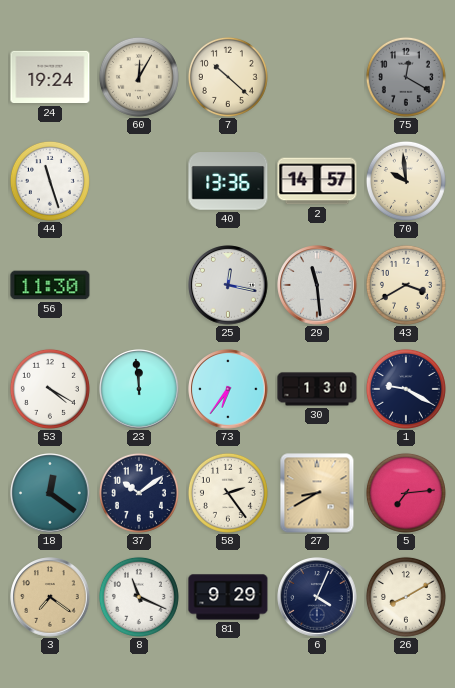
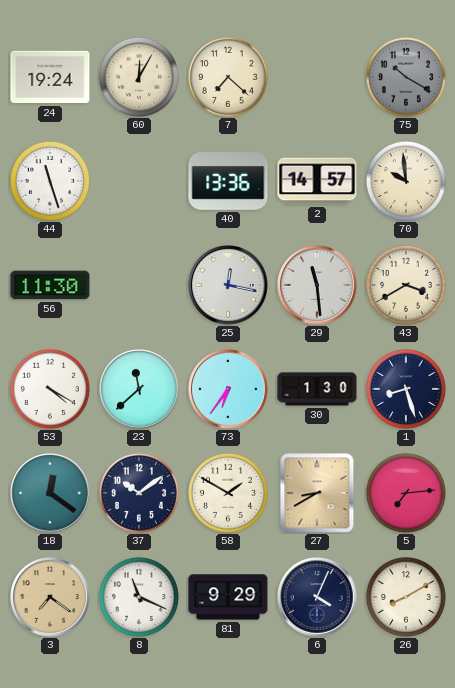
7: 10:22 -> 7:22
75: 12:20 -> 10:20
23: 11:59 -> 11:38
1: 9:20 -> 8:27
58: 2:24 -> 1:50
